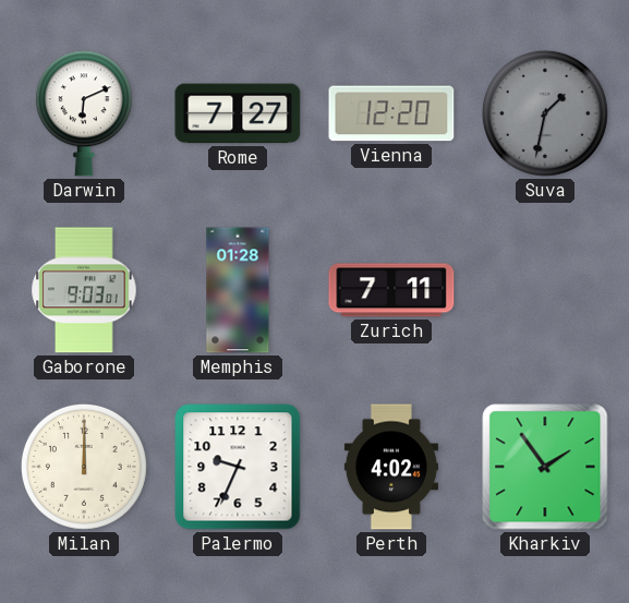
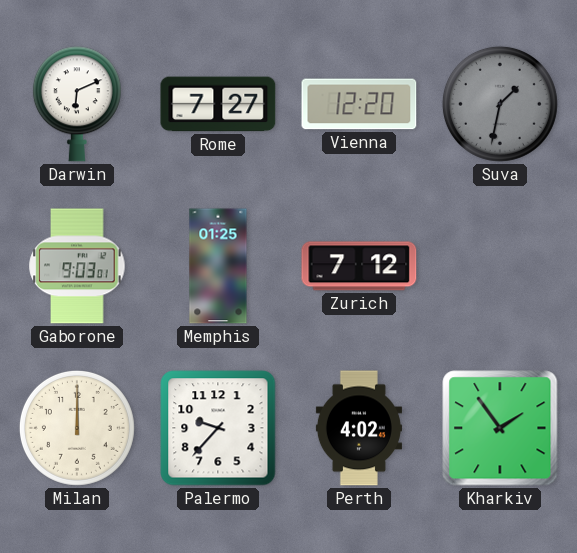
Memphis: 01:28 -> 01:25
Zurich: 7:11 -> 7:12
Palermo: 9:34 -> 9:37
